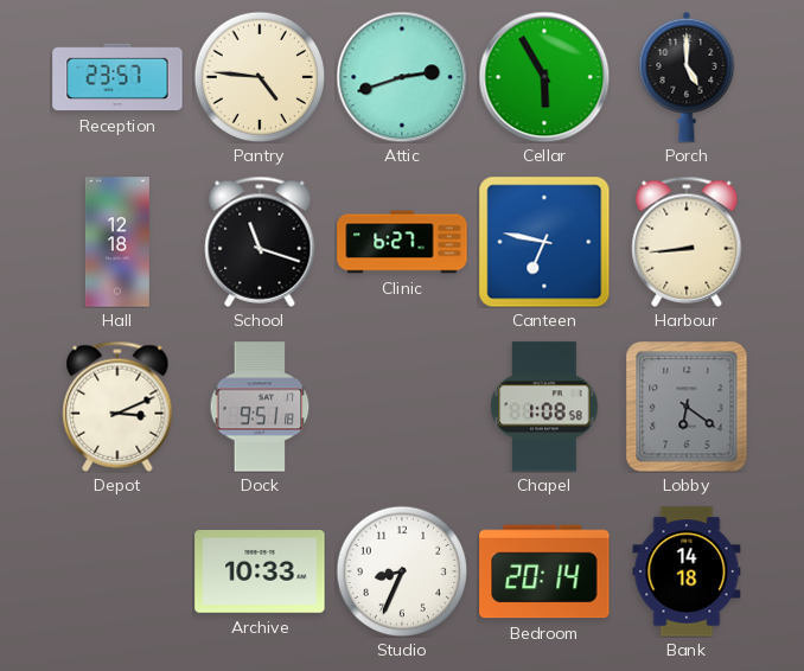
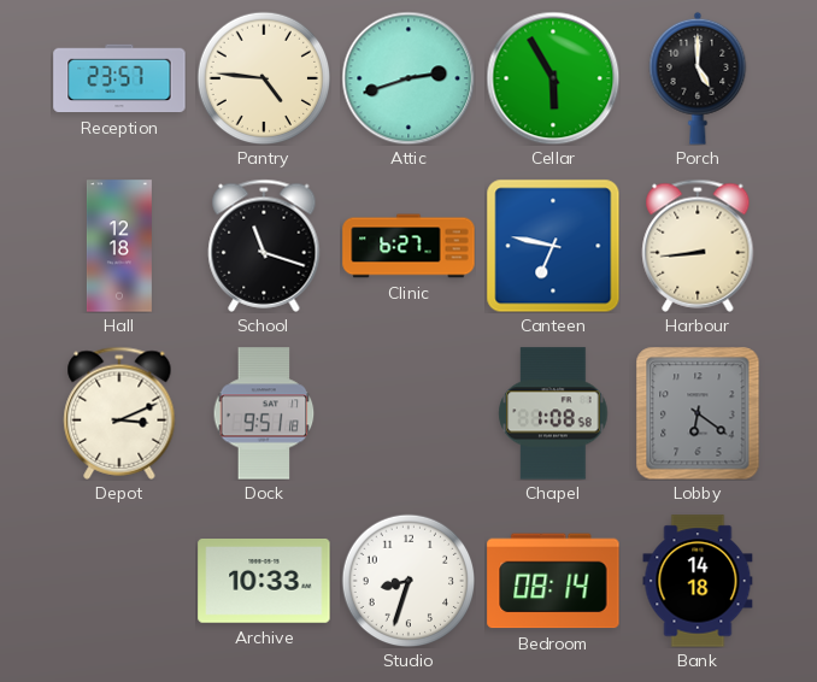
Studio: 8:34 -> 8:33
Bedroom: 20:14 -> 08:14
